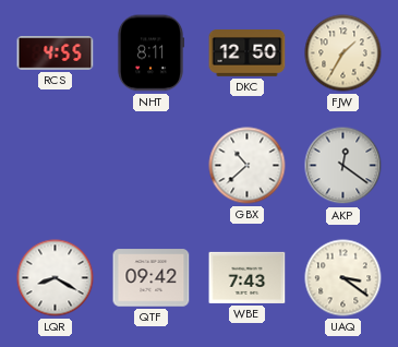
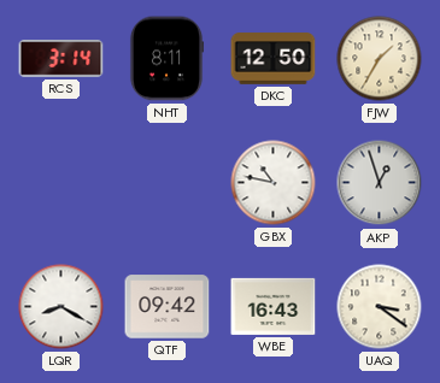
RCS: 4:55 -> 3:14
GBX: 10:38 -> 10:47
AKP: 12:21 -> 12:57
WBE: 7:43 -> 16:43
